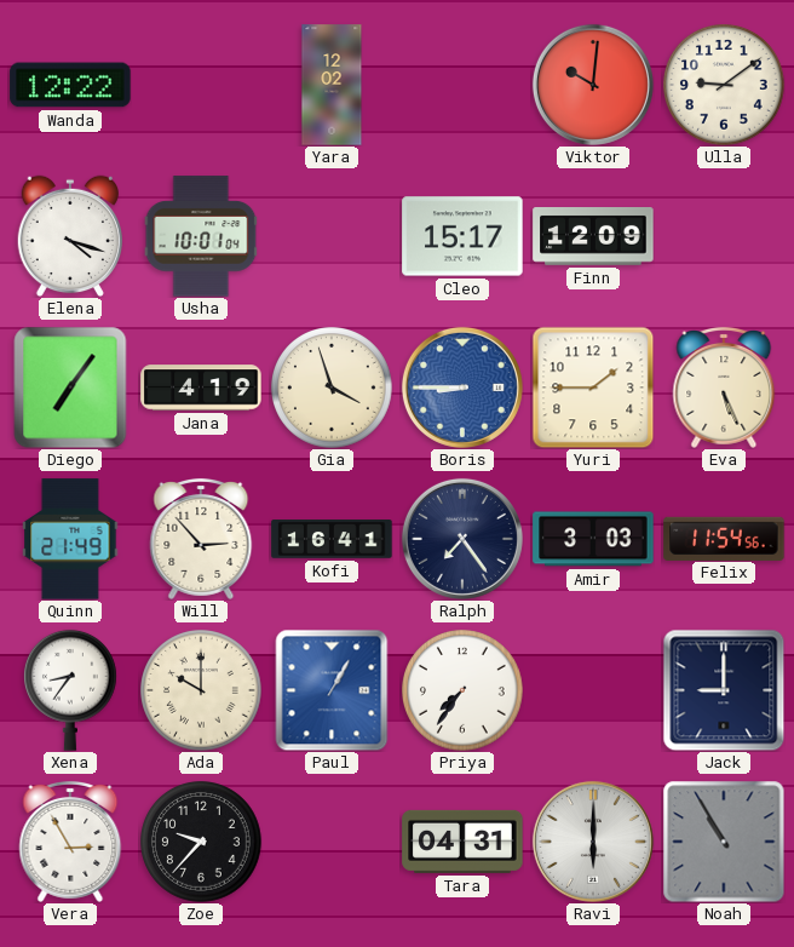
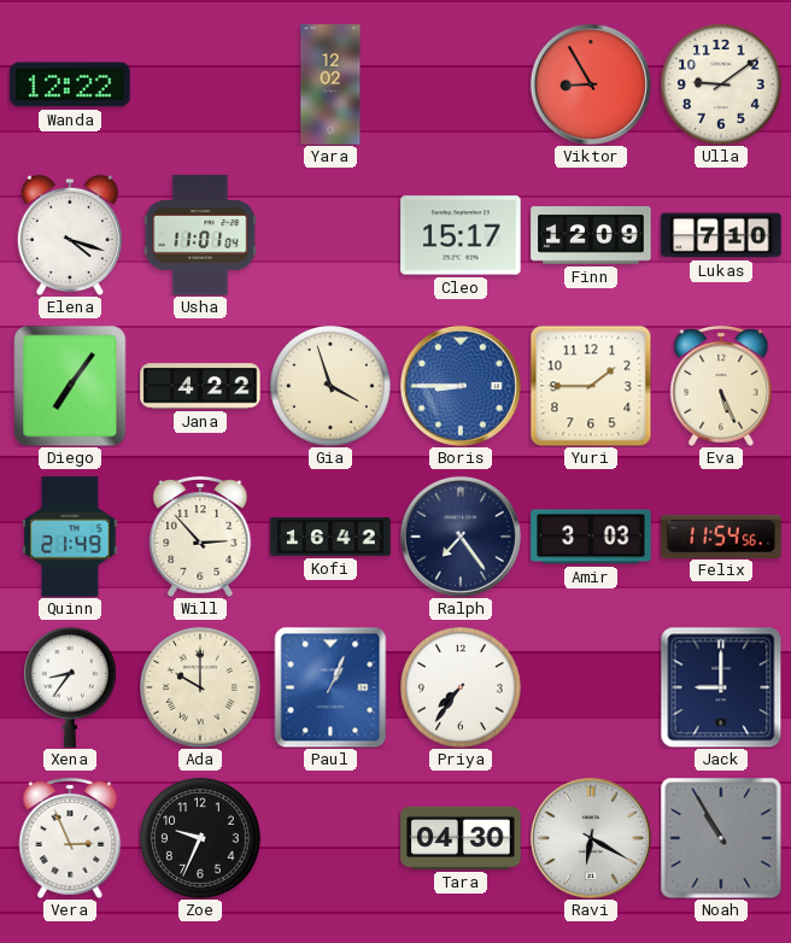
Viktor: 10:01 -> 8:55
Usha: 10:01 -> 11:01
Lukas: none -> 7:10
Jana: 4:19 -> 4:22
Kofi: 16:41 -> 16:42
Paul: 1:05 -> 1:04
Vera: 2:55 -> 2:56
Zoe: 9:37 -> 9:34
Tara: 04:31 -> 04:30
Ravi: 6:00 -> 6:20
